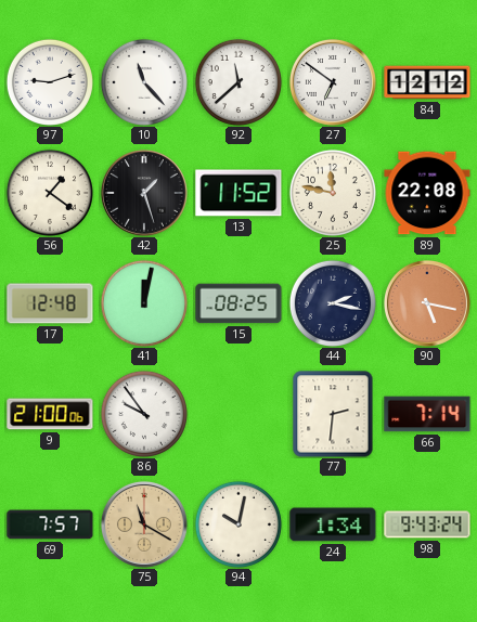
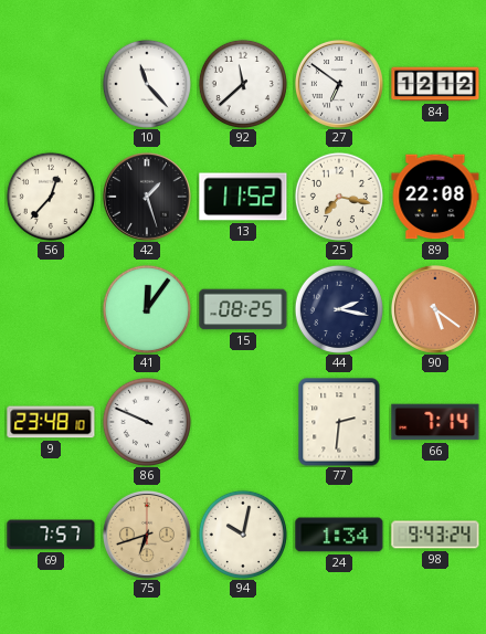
97: 9:12 -> none
56: 1:21 -> 12:37
25: 11:47 -> 7:17
17: 12:48 -> none
41: 12:02 -> 12:06
90: 5:17 -> 5:21
9: 21:00 -> 23:48
86: 9:54 -> 9:49
75: 11:20 -> 6:42
